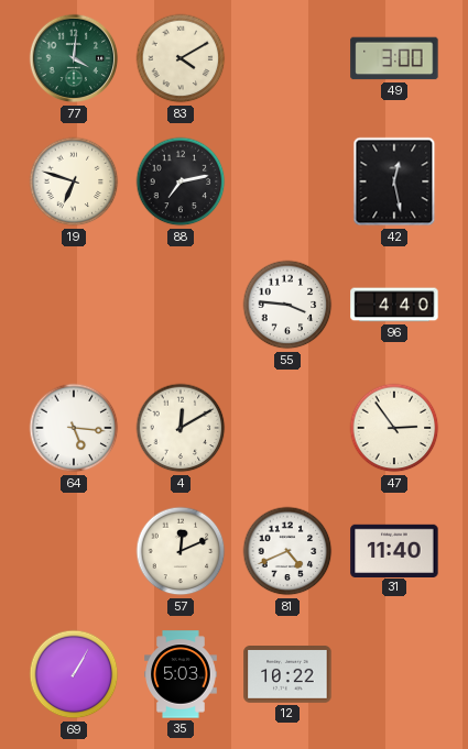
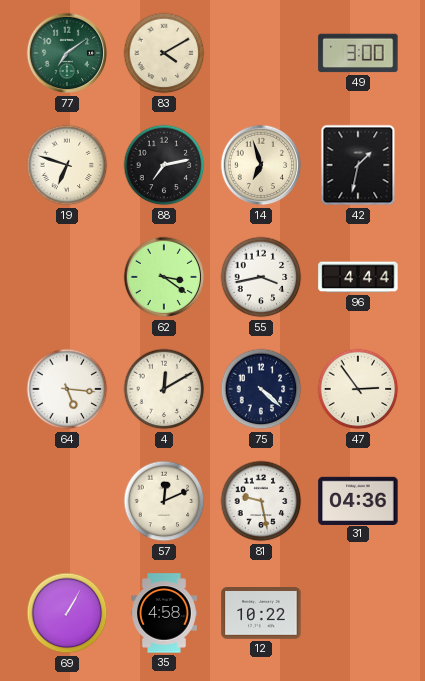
77: 4:01 -> 7:09
14: none -> 6:57
42: 12:28 -> 1:32
62: none -> 3:21
55: 3:46 -> 3:43
96: 4:40 -> 4:44
75: none -> 4:22
81: 4:41 -> 9:28
31: 11:40 -> 04:36
35: 5:03 -> 4:58
